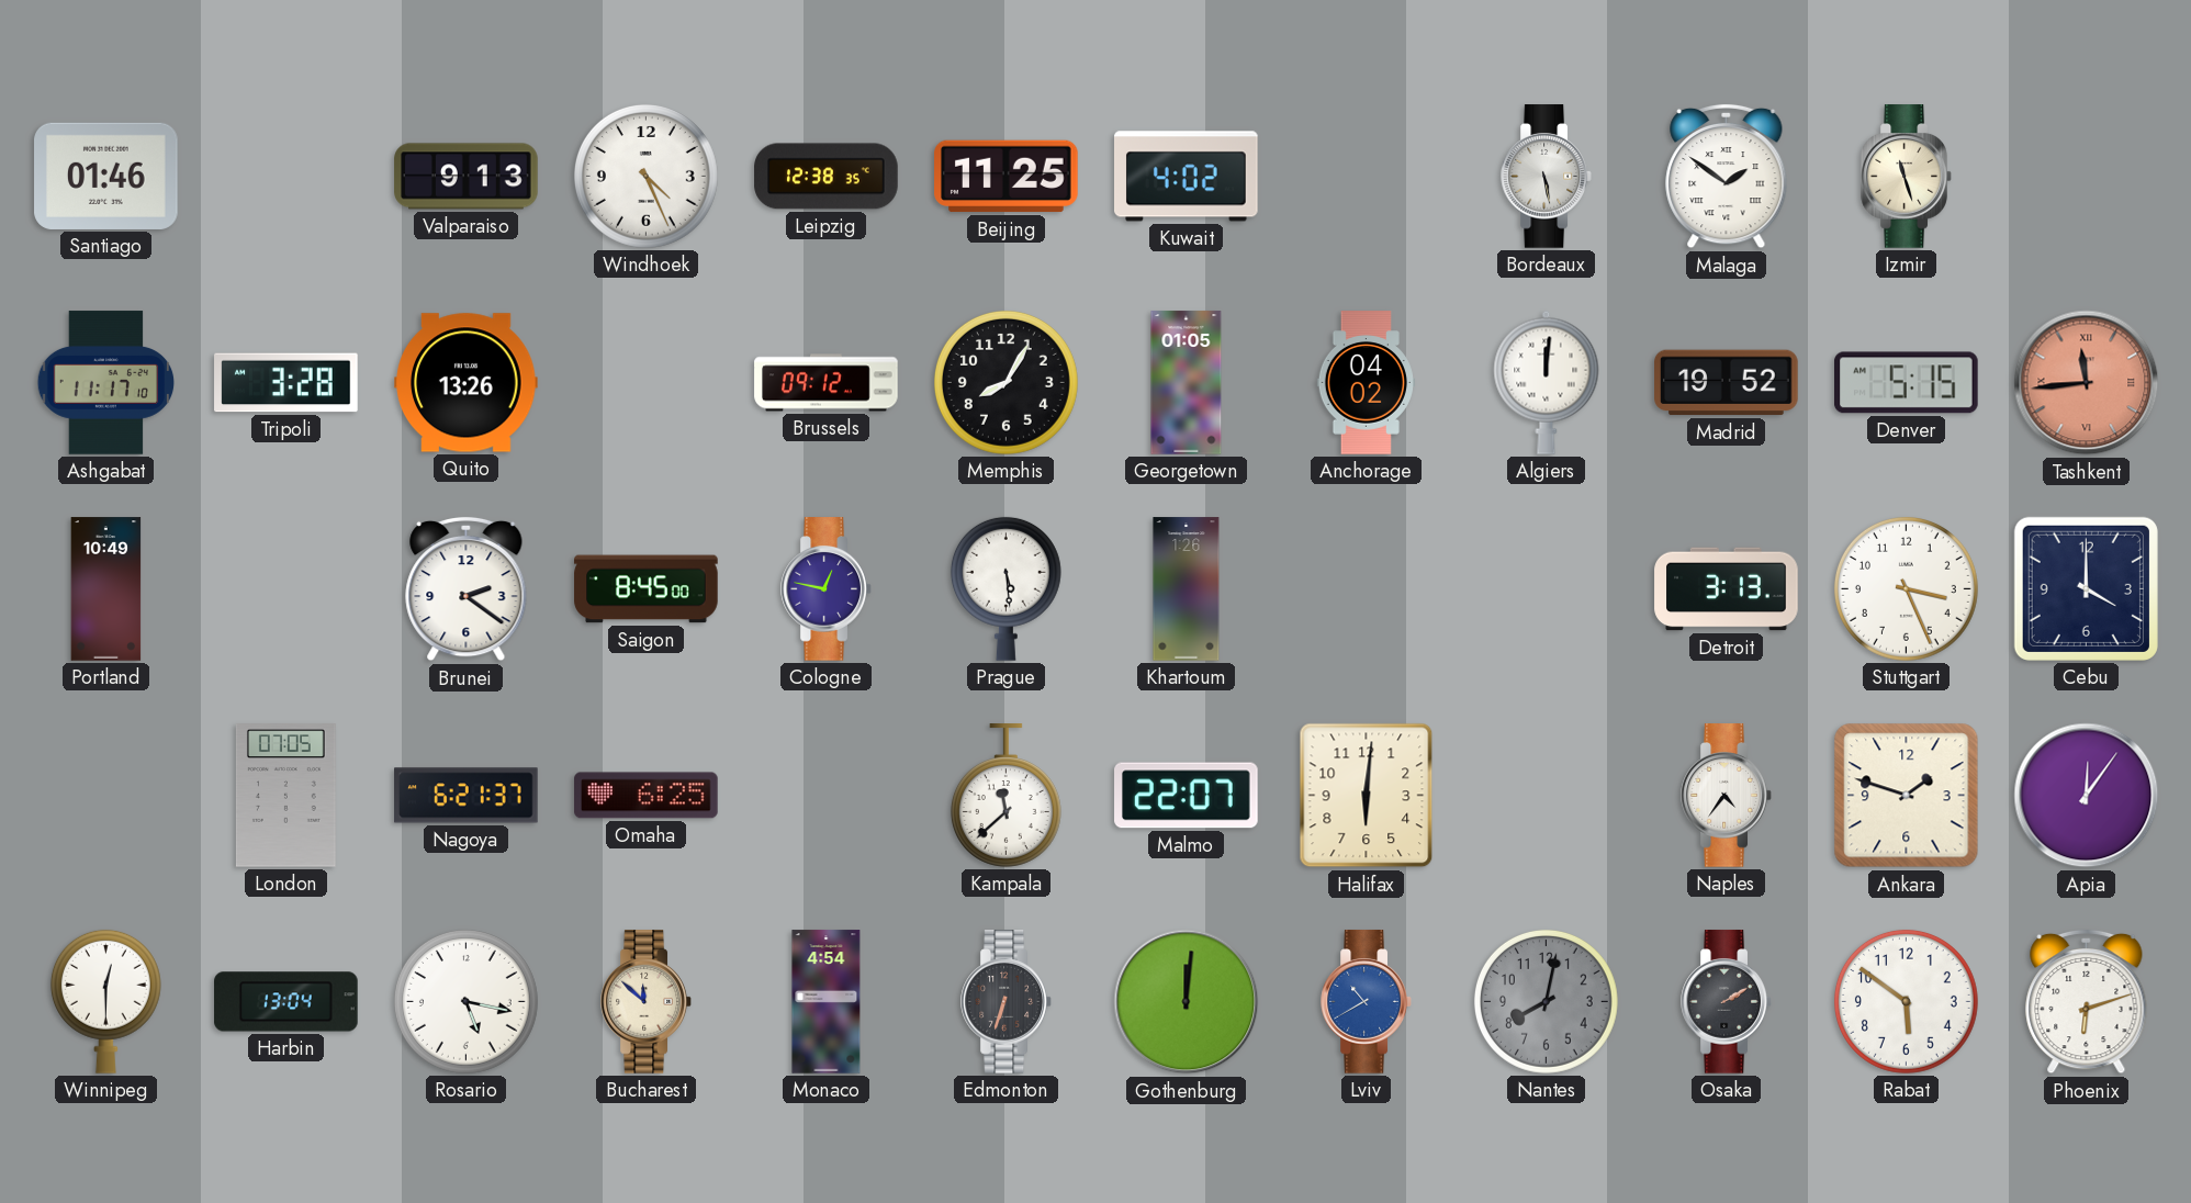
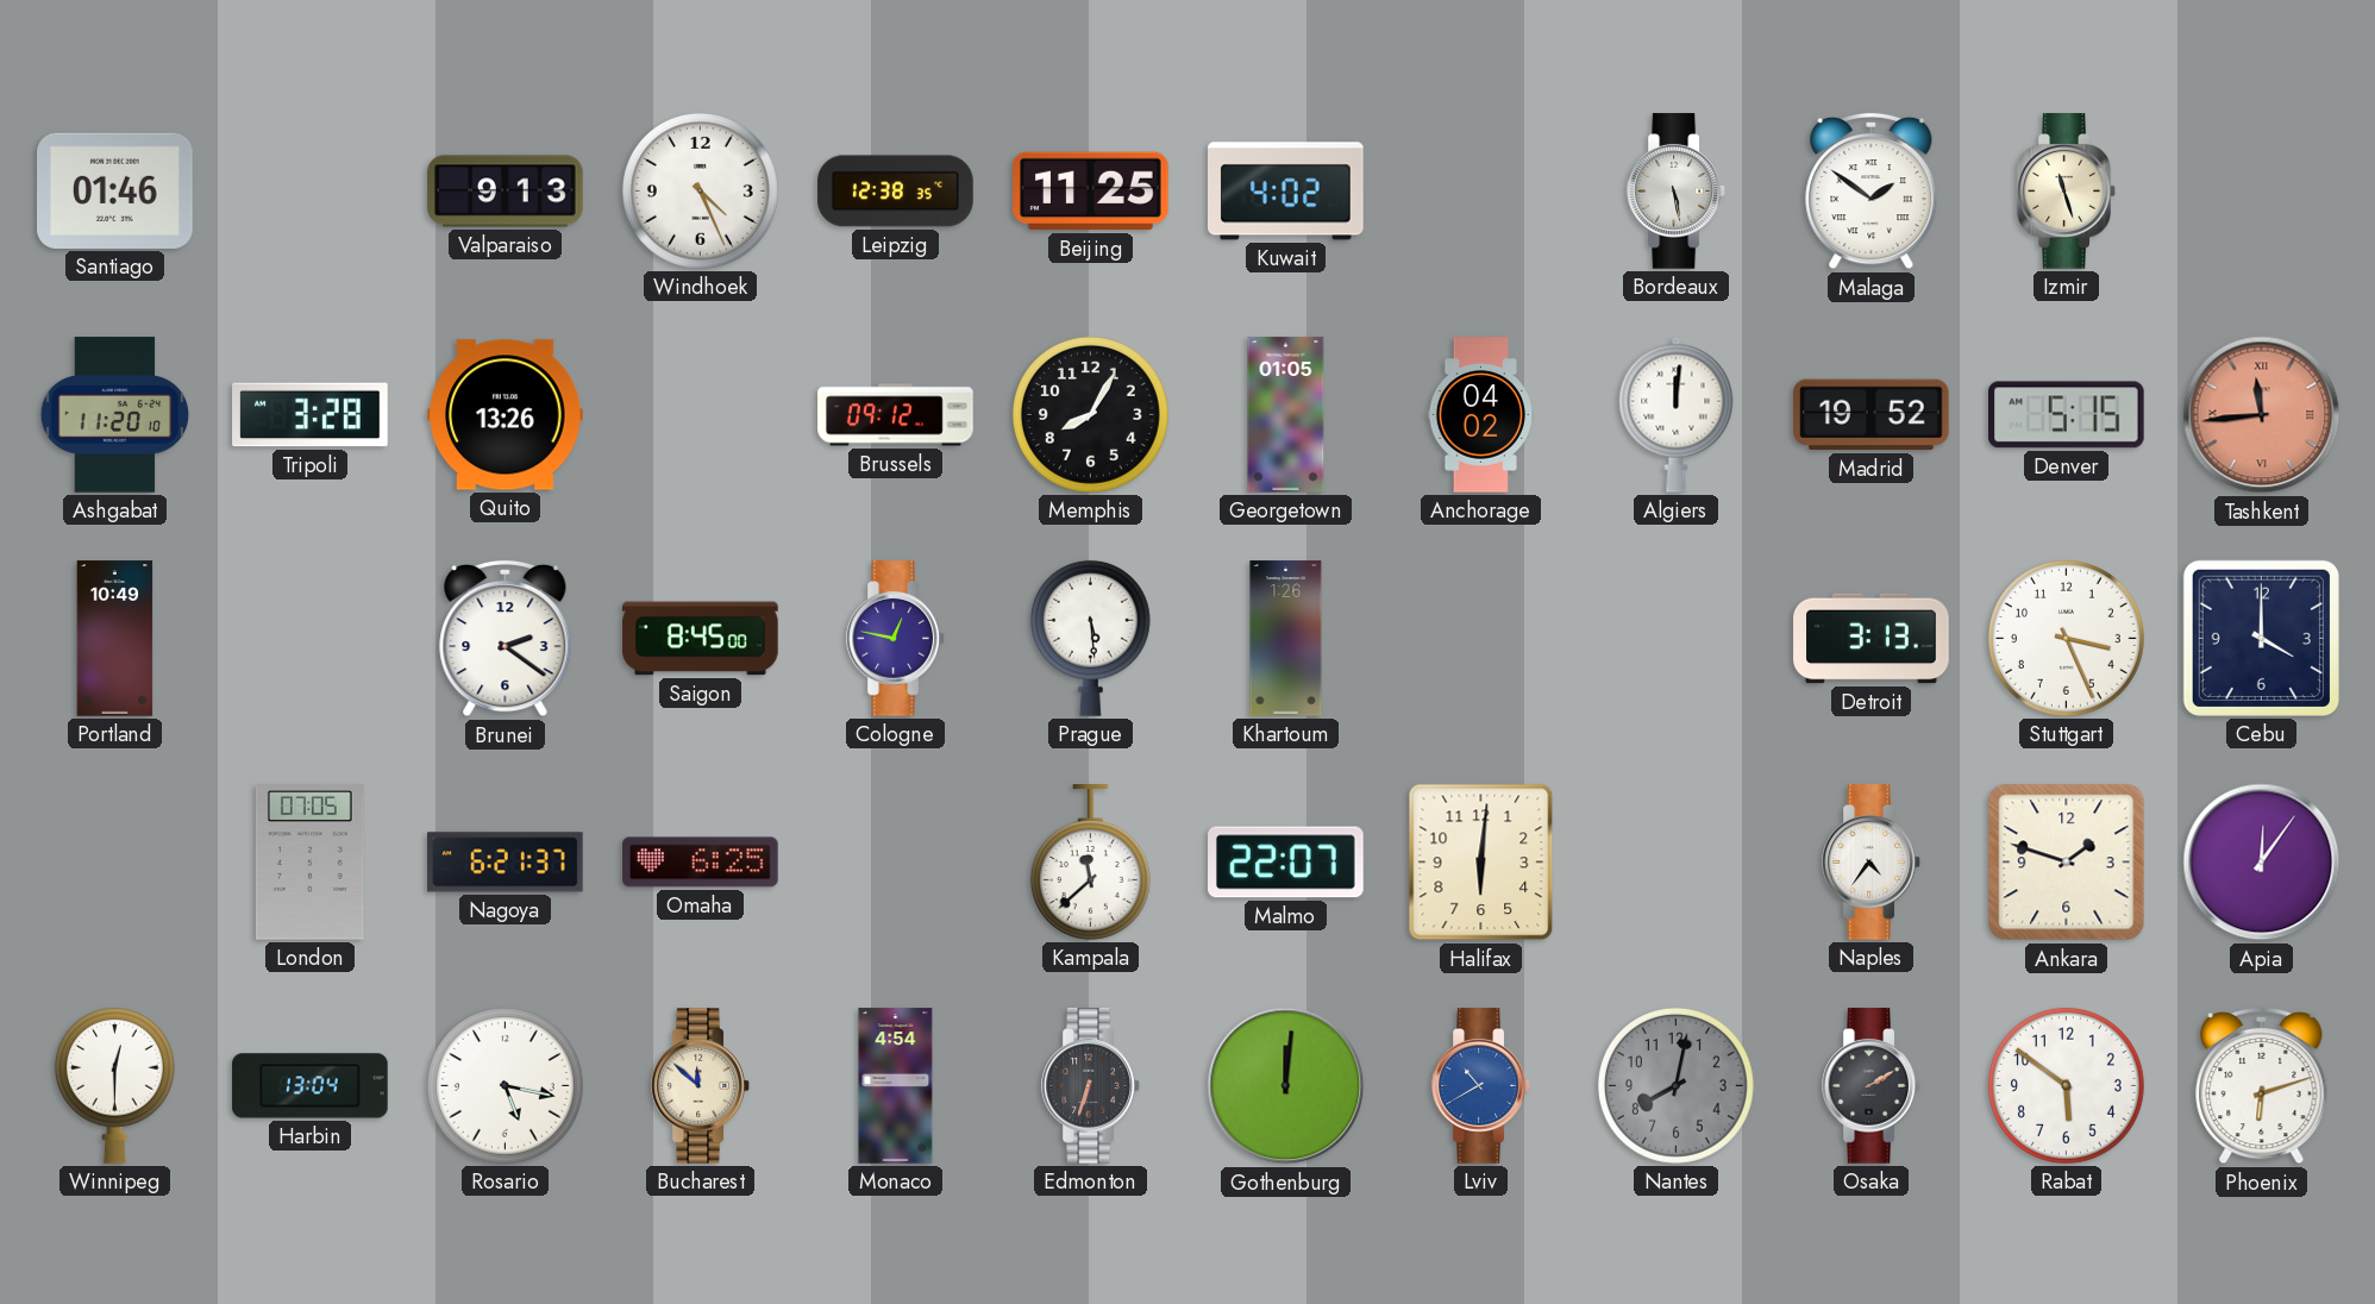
Ashgabat: 11:17 -> 11:20
